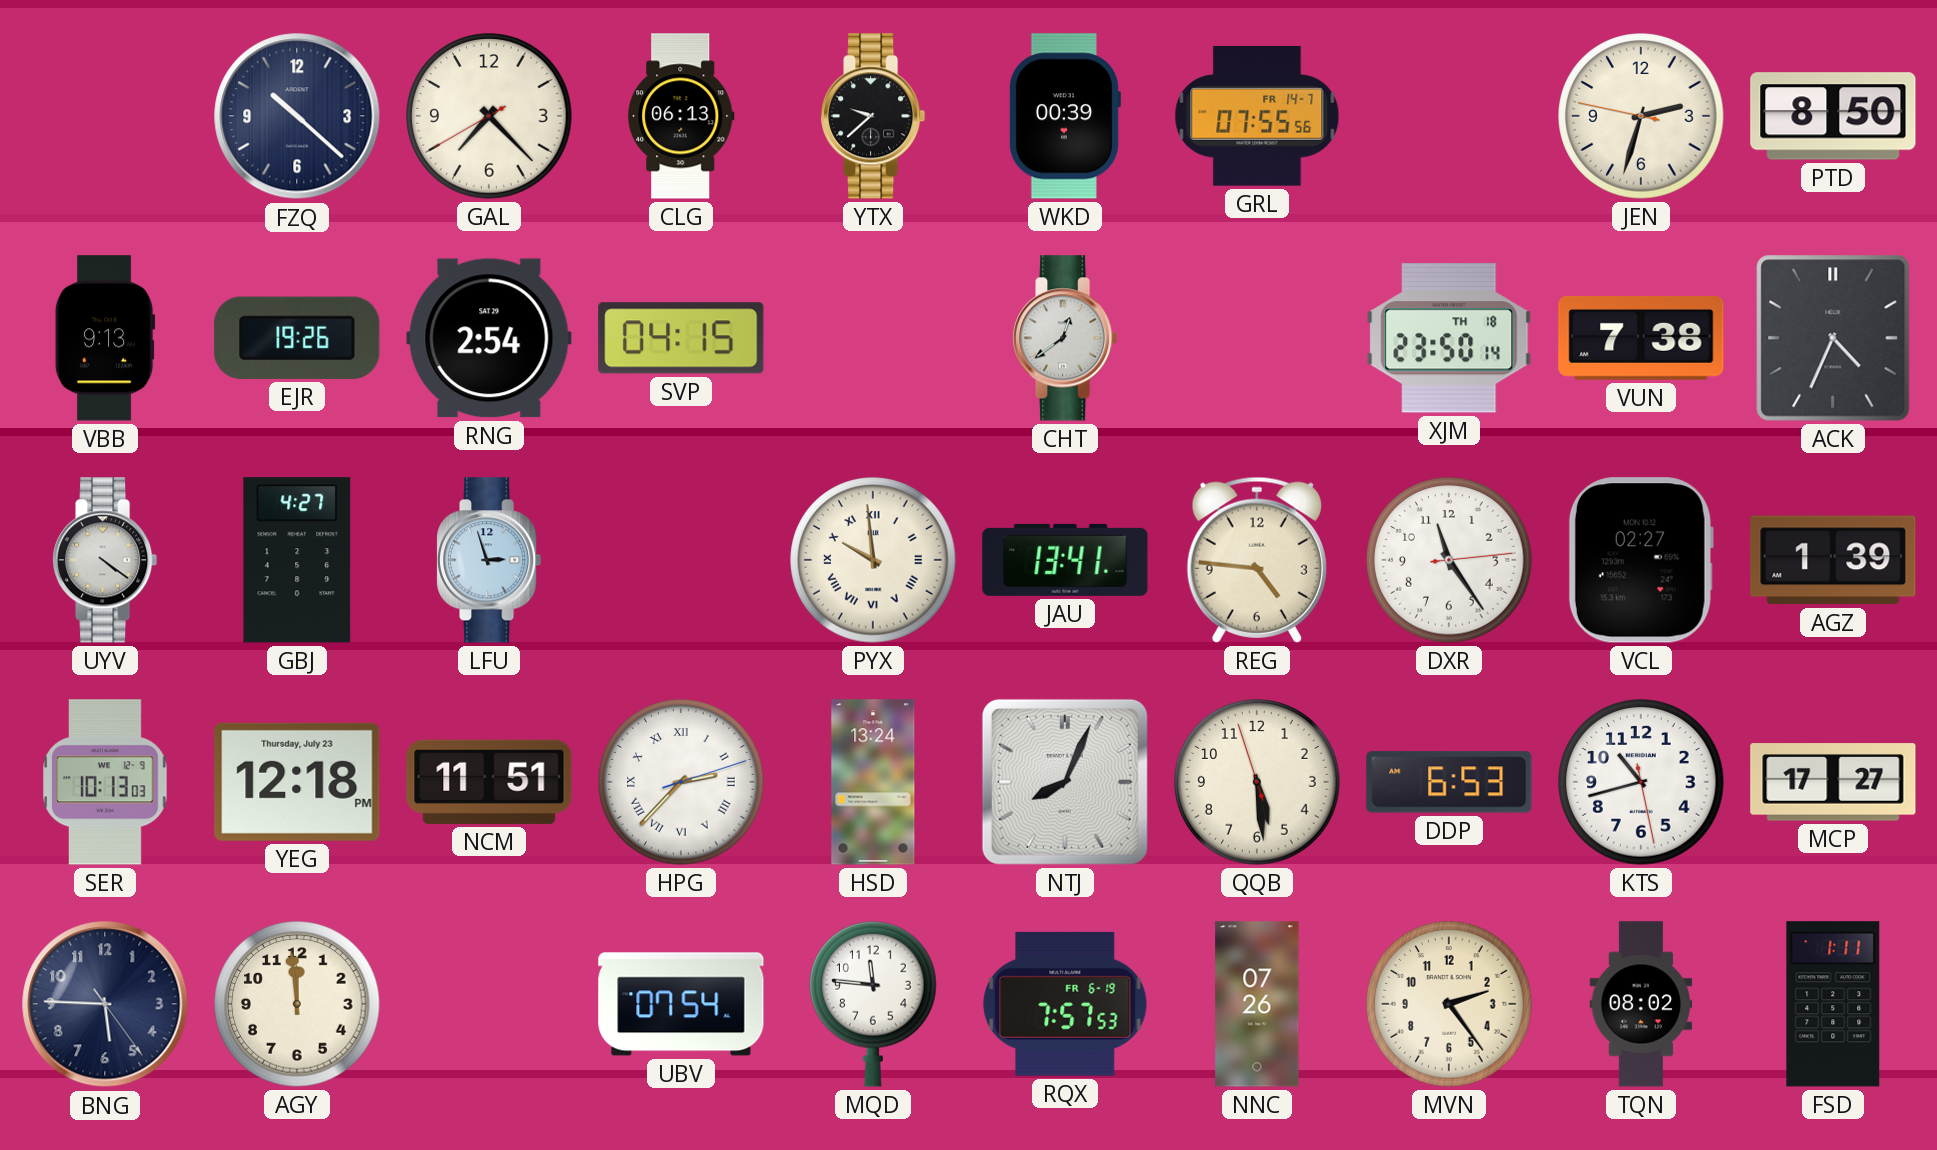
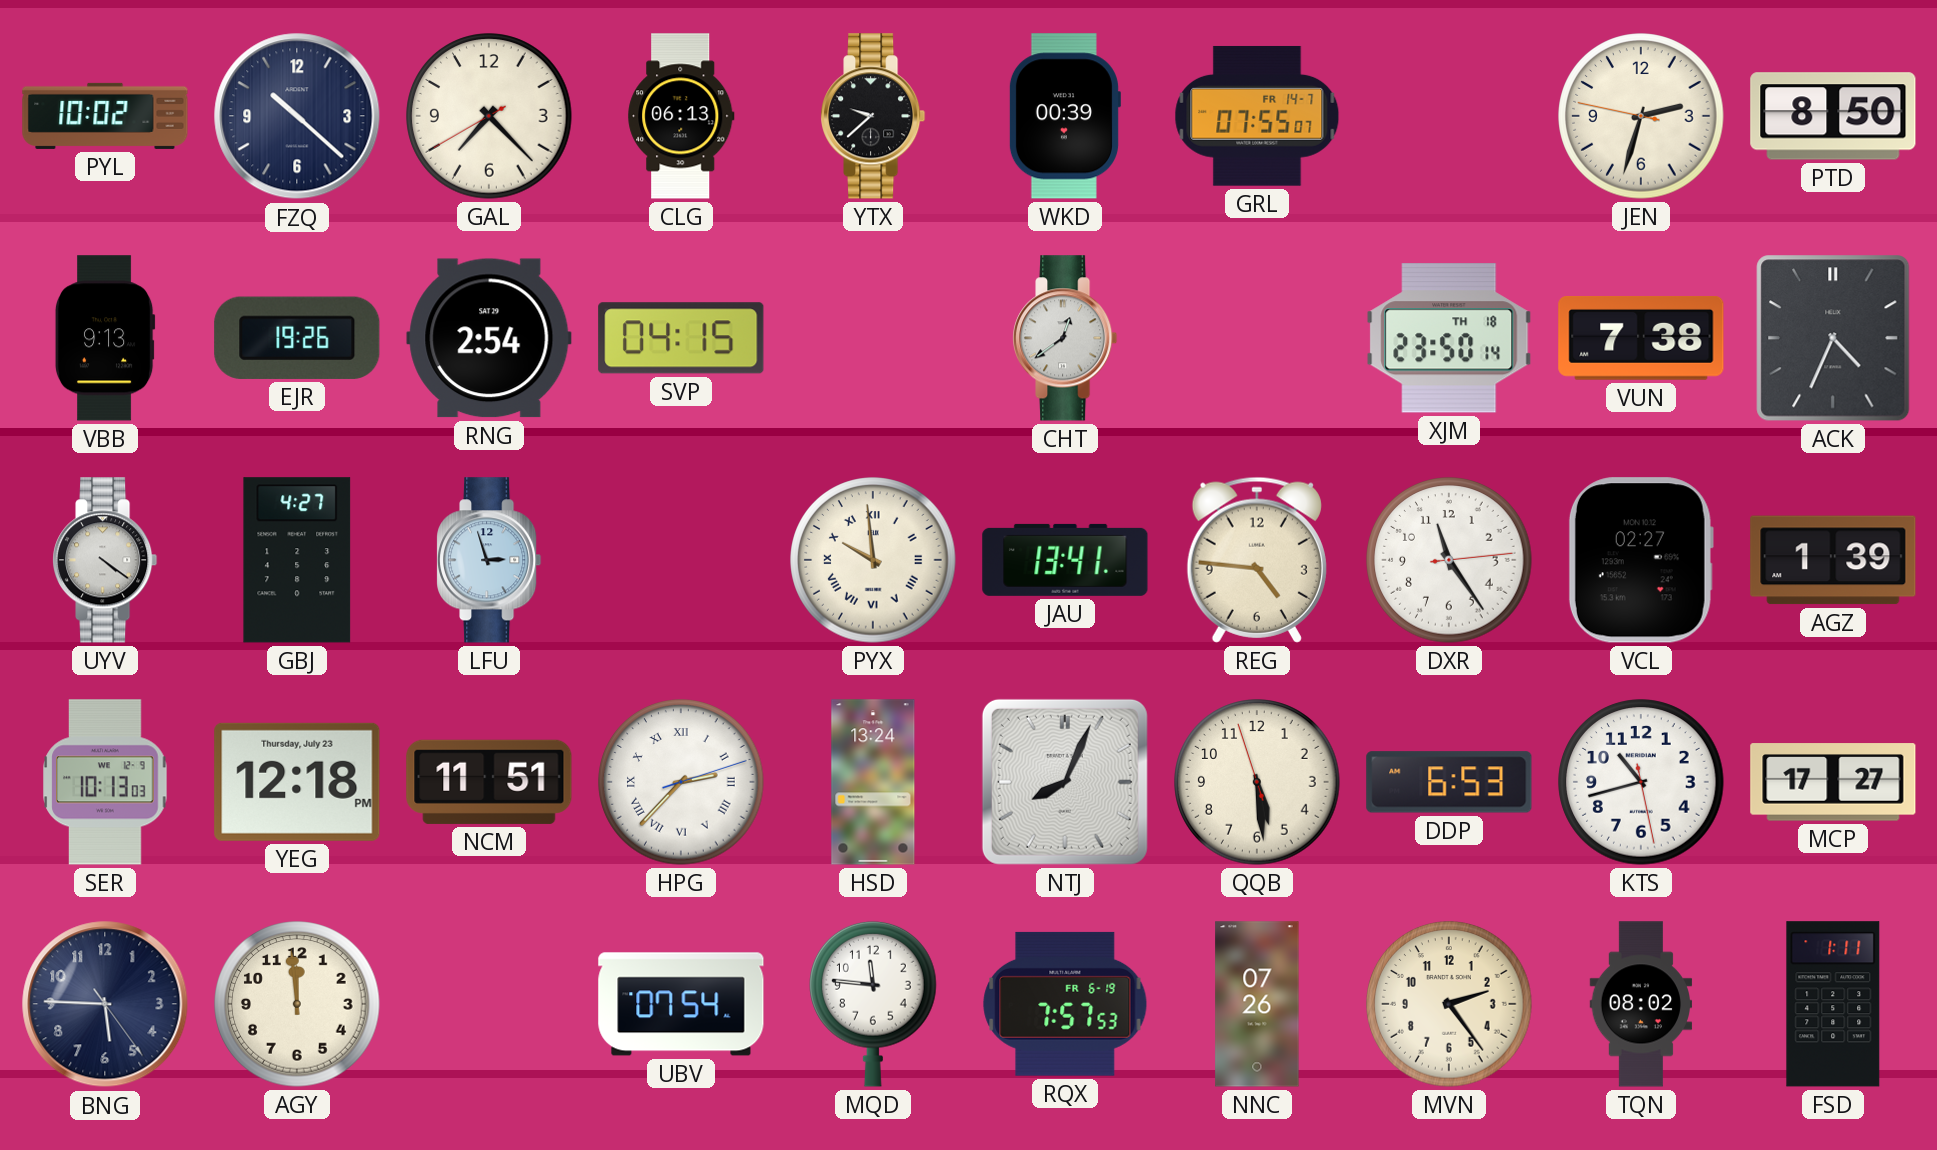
PYL: none -> 10:02
GRL: 07:55:56 -> 07:55:07
